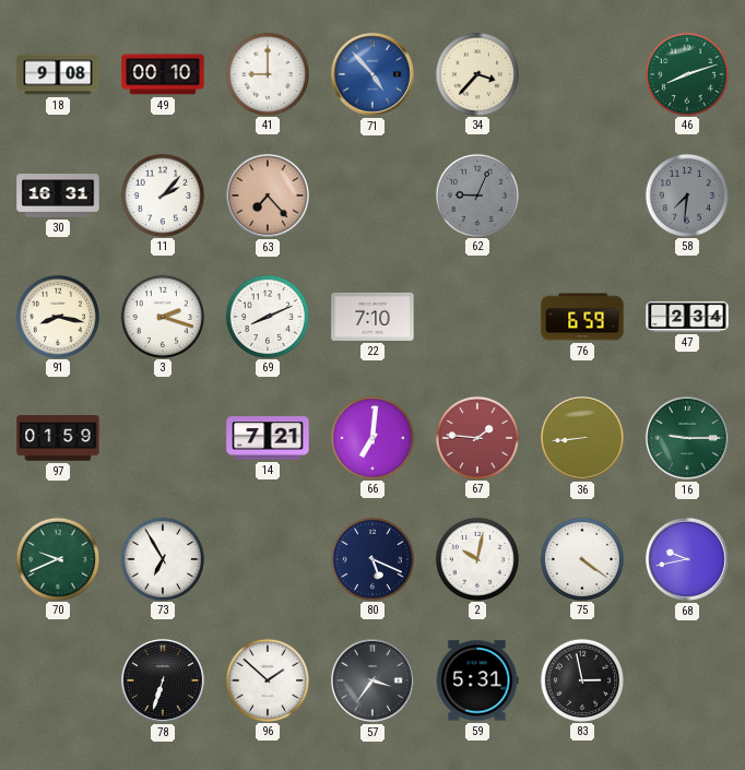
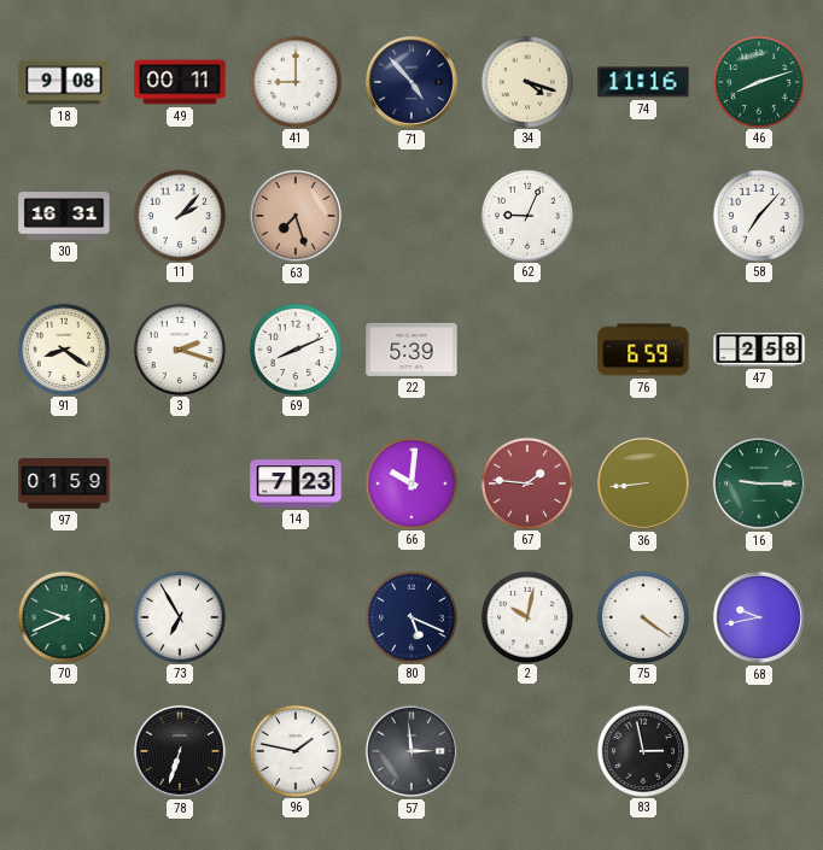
49: 00:10 -> 00:11
71 dial: blue -> navy
34: 3:37 -> 4:18
74: none -> 11:16
63: 7:23 -> 7:27
62 dial: grey -> white
58: 7:31 -> 7:07
58 dial: grey -> white
91: 8:17 -> 8:21
22: 7:10 -> 5:39
47: 2:34 -> 2:58
14: 7:21 -> 7:23
66: 7:01 -> 10:01
96: 1:52 -> 1:47
57: 3:36 -> 2:59
59: 5:31 -> none
